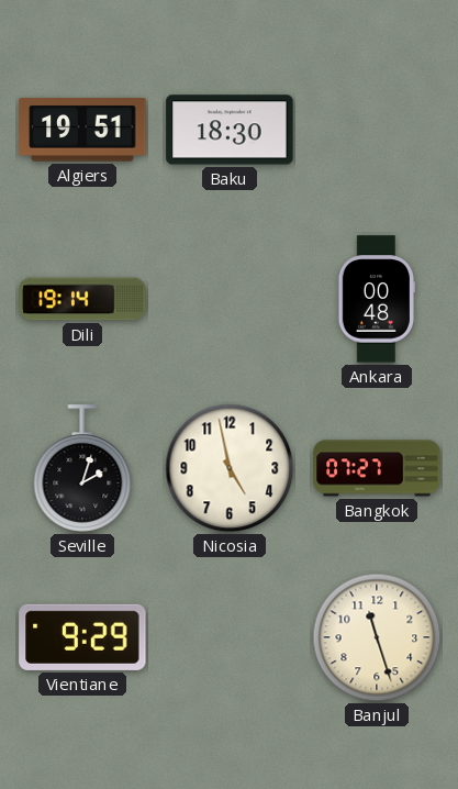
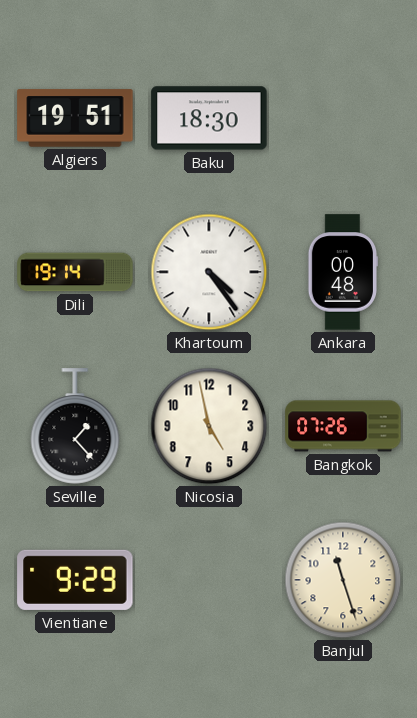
Khartoum: none -> 4:24
Seville: 2:03 -> 1:23
Bangkok: 07:27 -> 07:26
